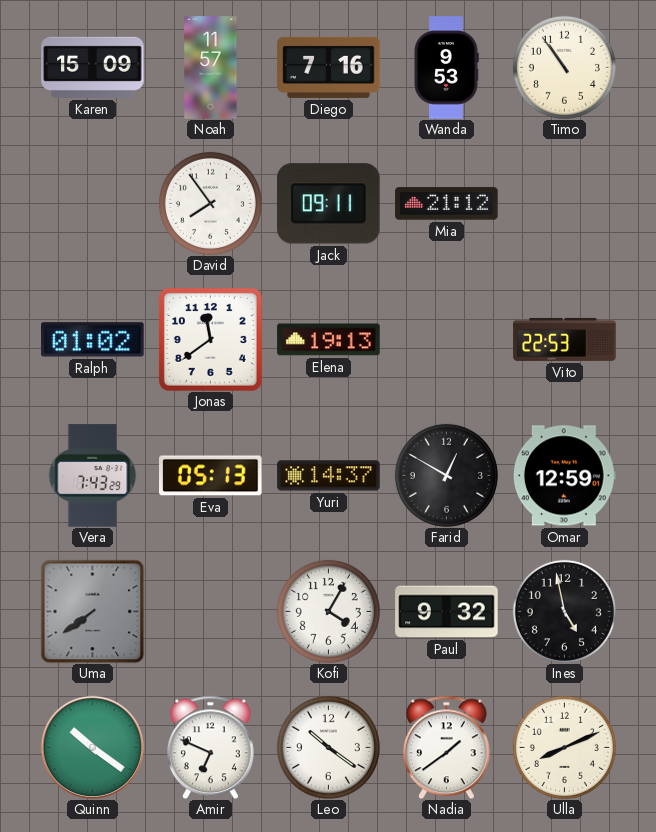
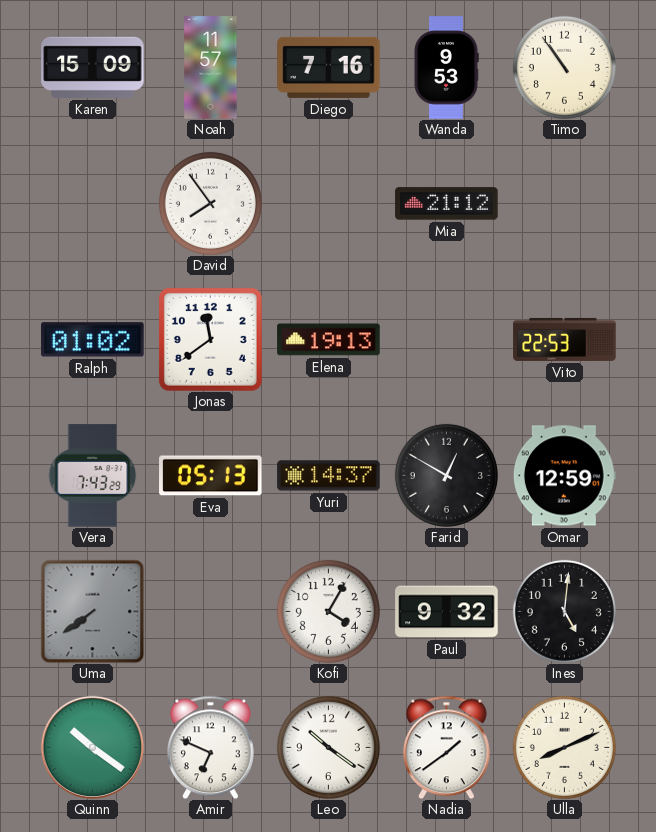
Jack: 09:11 -> none
Ines: 4:58 -> 5:01
